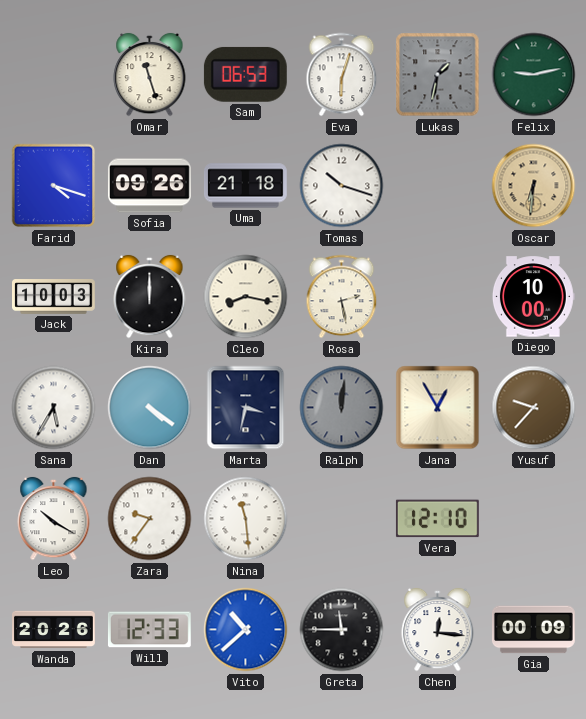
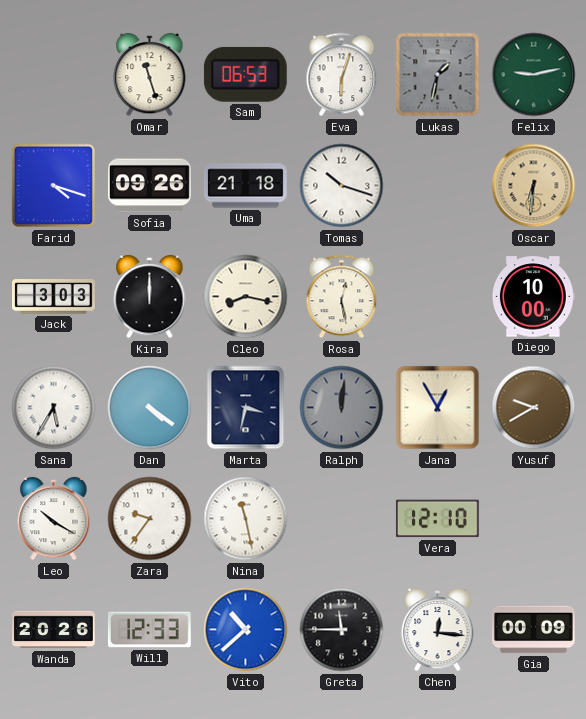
Jack: 10:03 -> 3:03
Rosa: 2:28 -> 12:28
Yusuf: 9:37 -> 9:40
Nina: 11:29 -> 11:28
